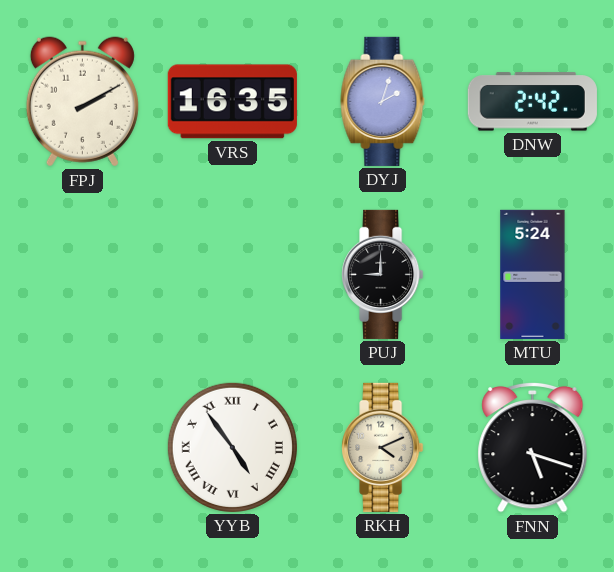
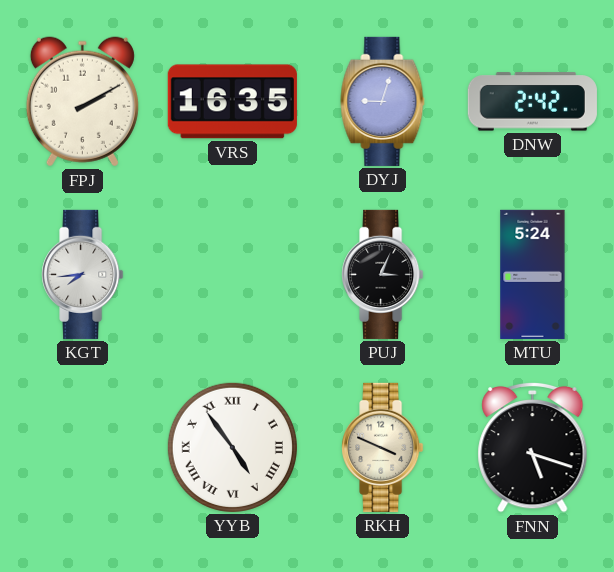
DYJ: 2:03 -> 9:03
KGT: none -> 7:44
PUJ: 9:00 -> 3:04
RKH: 4:11 -> 3:49
